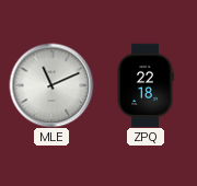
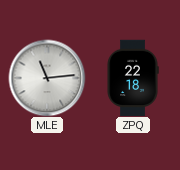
MLE: 11:11 -> 11:14
